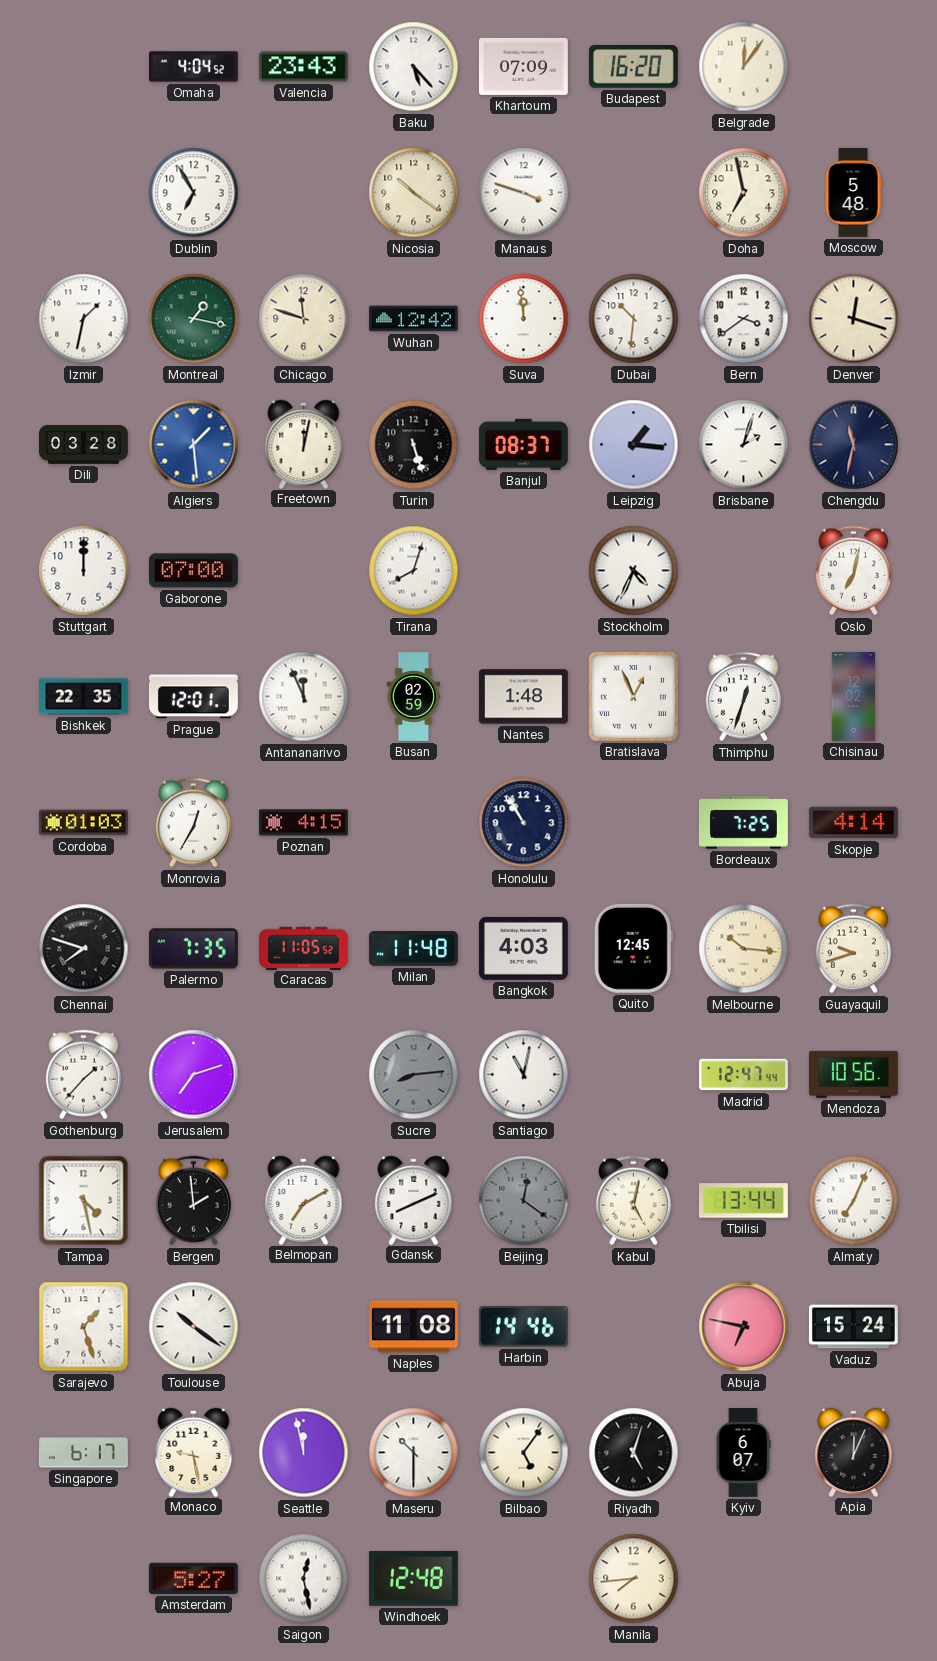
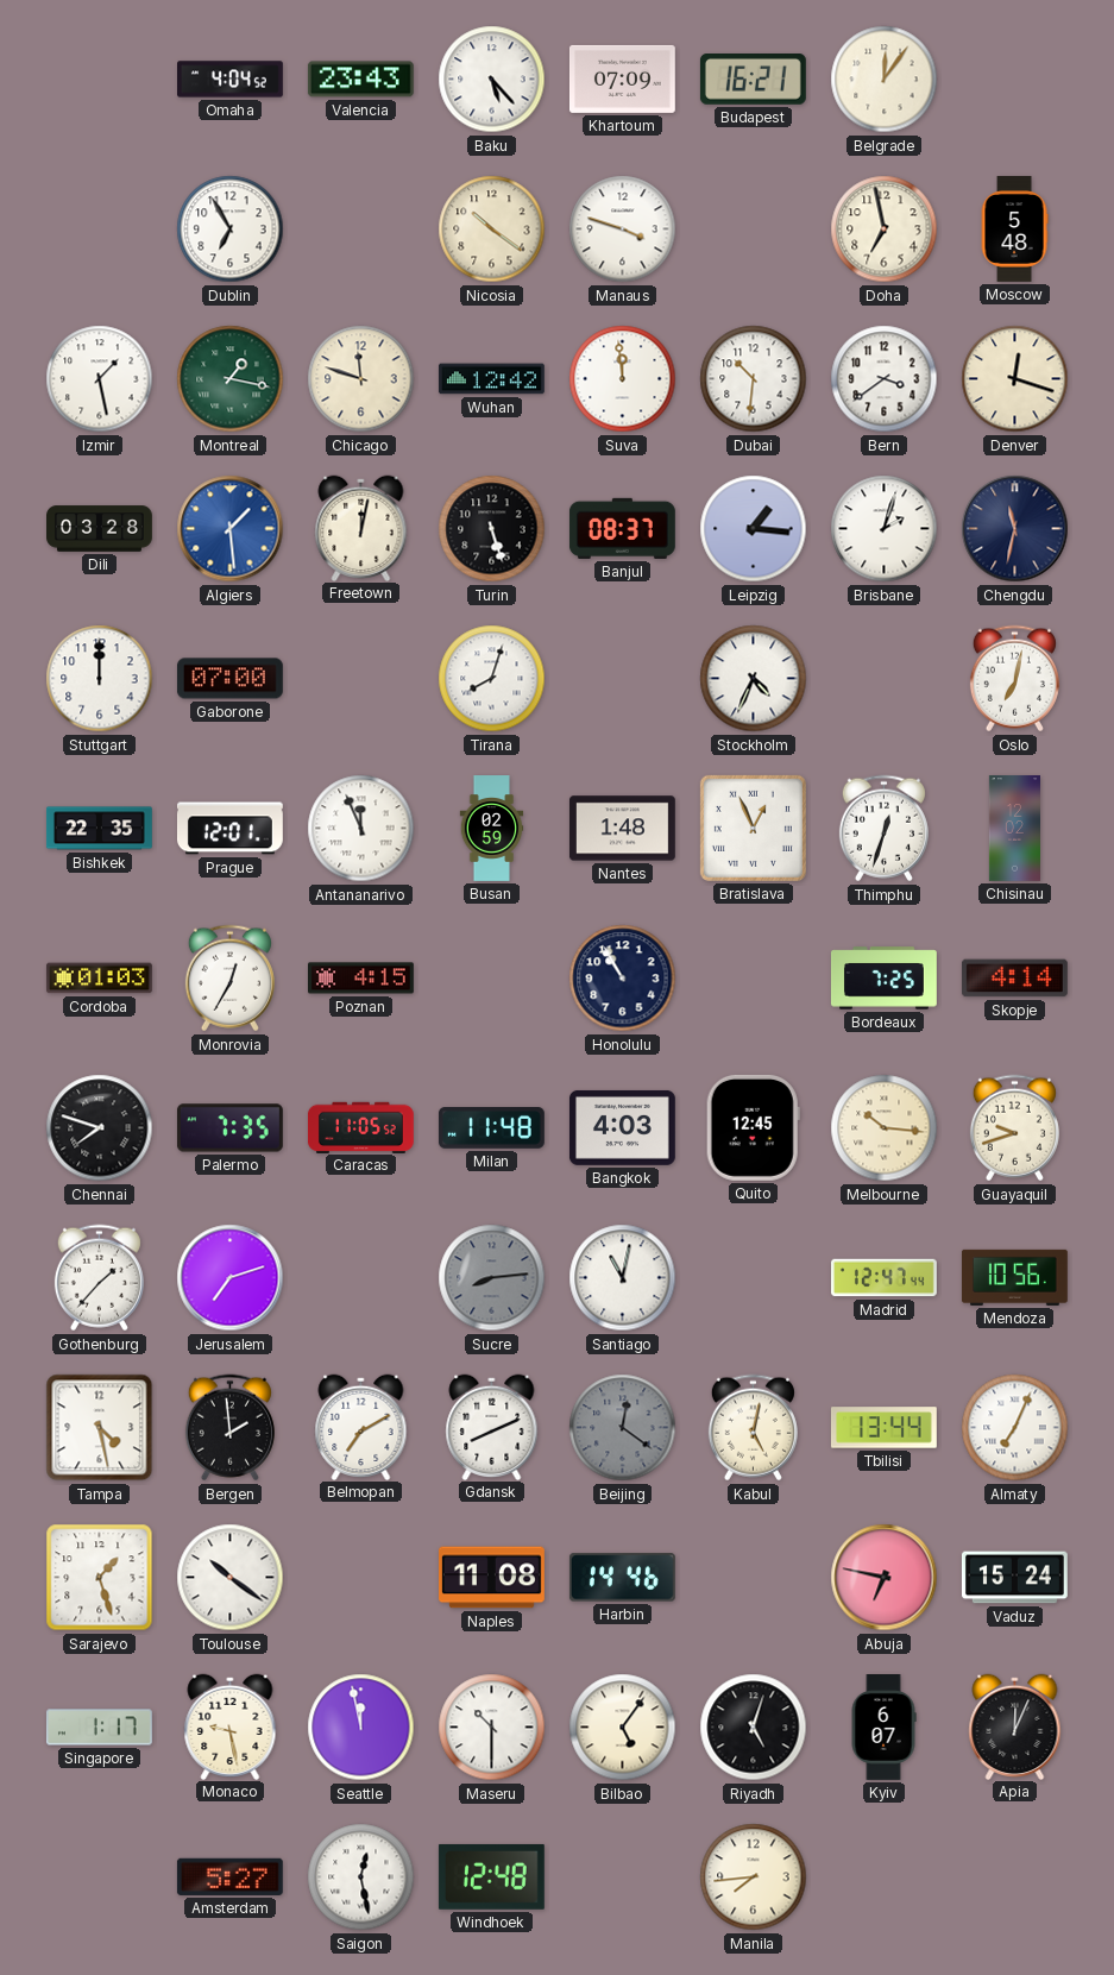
Budapest: 16:20 -> 16:21
Izmir: 1:32 -> 1:28
Singapore: 6:17 -> 1:17
